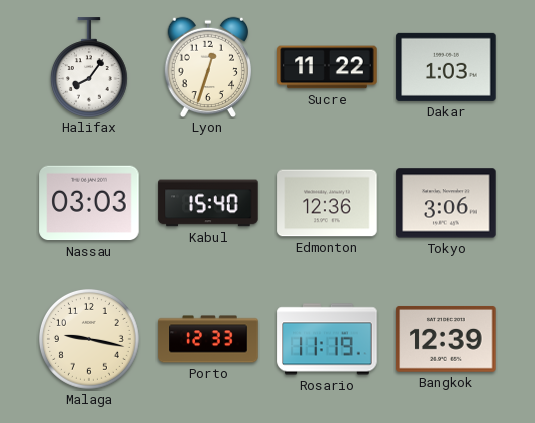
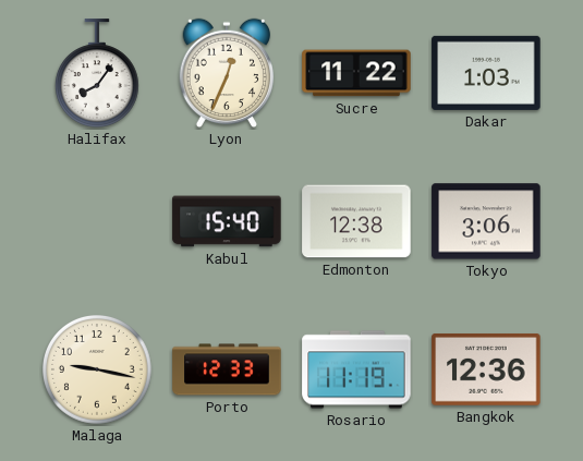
Lyon: 12:33 -> 12:34
Nassau: 03:03 -> none
Edmonton: 12:36 -> 12:38
Bangkok: 12:39 -> 12:36
